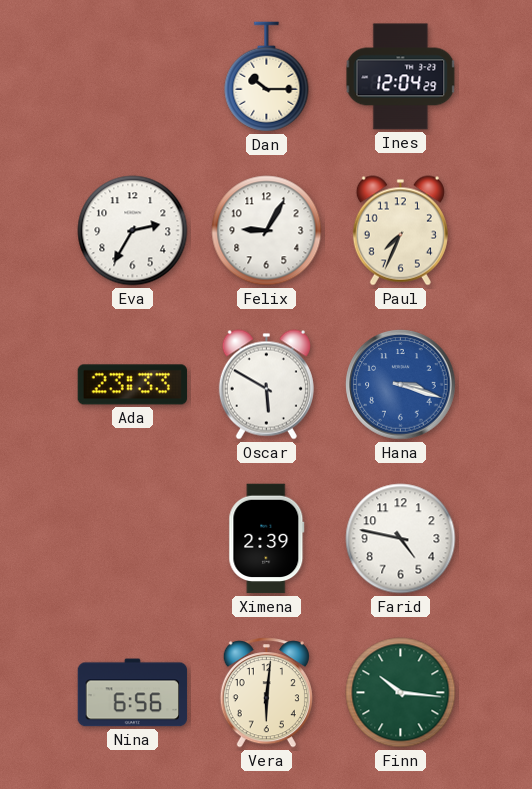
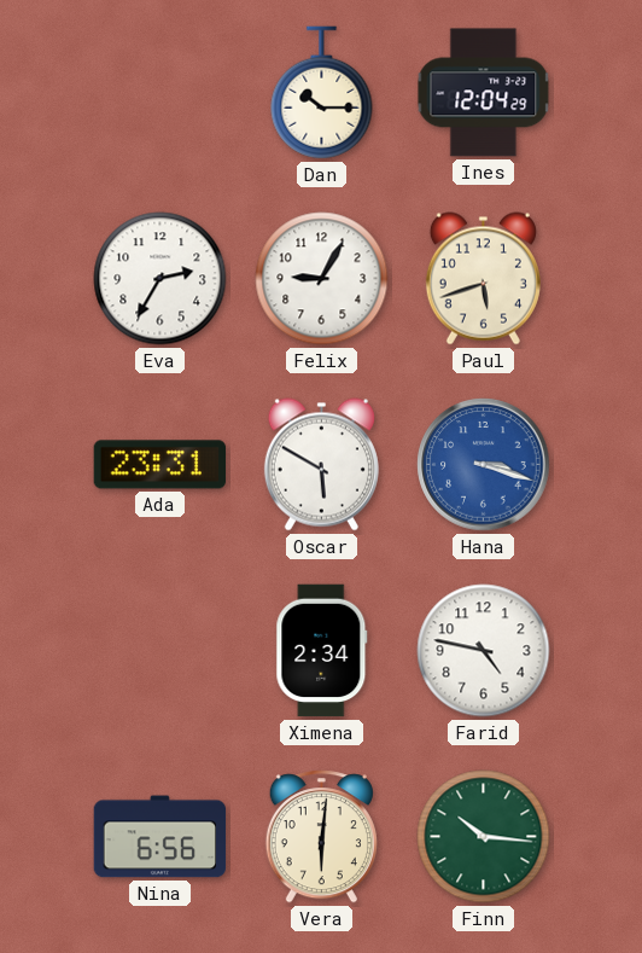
Paul: 7:34 -> 5:42
Ada: 23:33 -> 23:31
Ximena: 2:39 -> 2:34
